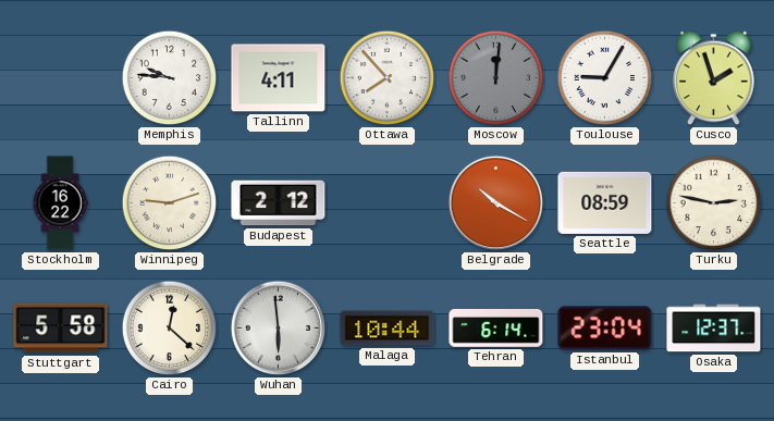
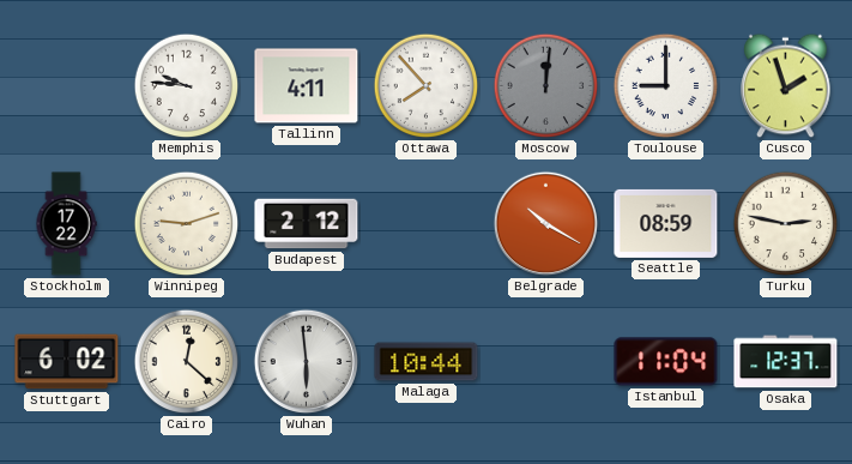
Toulouse: 9:05 -> 9:00
Stockholm: 16:22 -> 17:22
Stuttgart: 5:58 -> 6:02
Tehran: 6:14 -> none
Istanbul: 23:04 -> 11:04
